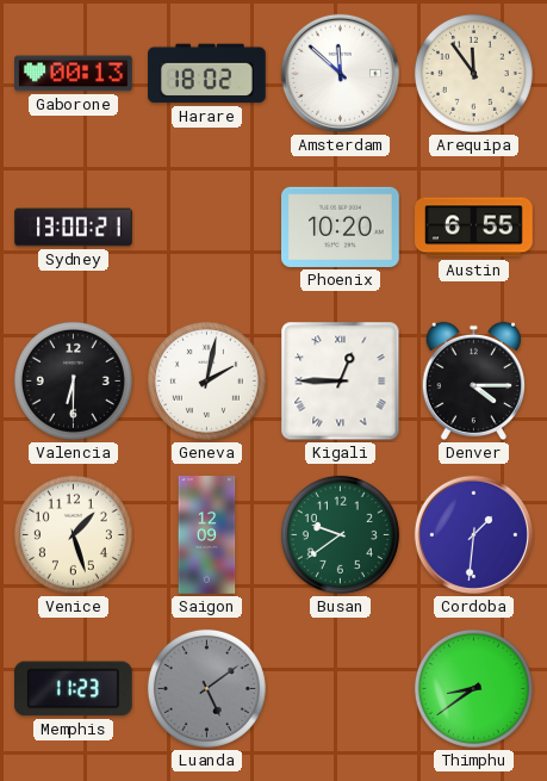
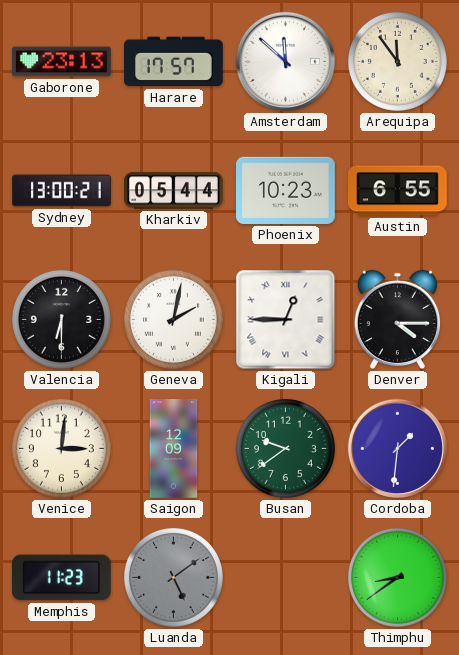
Gaborone: 00:13 -> 23:13
Harare: 18:02 -> 17:57
Kharkiv: none -> 05:44
Phoenix: 10:20 -> 10:23
Venice: 1:27 -> 3:01
